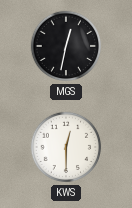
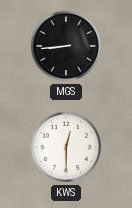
MGS: 12:32 -> 8:44
